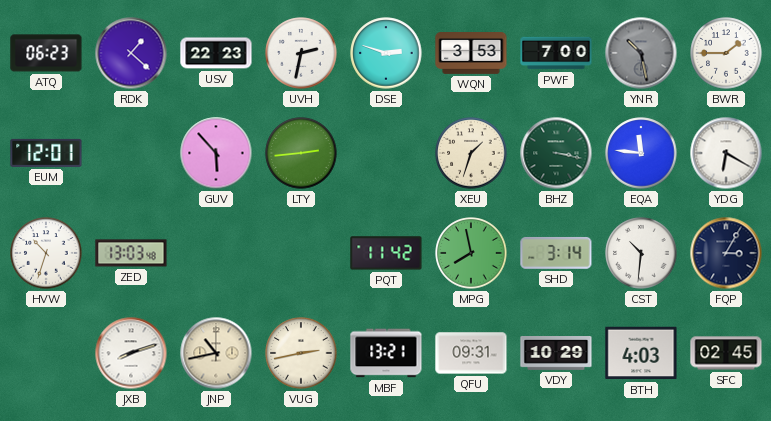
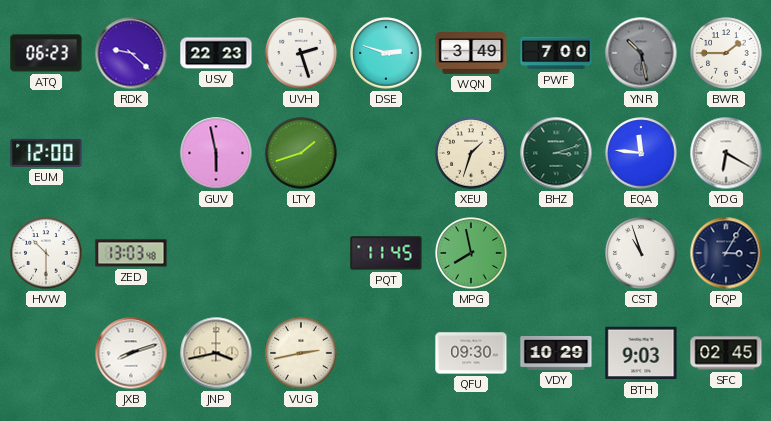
RDK: 1:22 -> 9:22
UVH: 2:32 -> 2:27
WQN: 3:53 -> 3:49
EUM: 12:01 -> 12:00
GUV: 5:53 -> 5:58
LTY: 2:44 -> 1:42
BHZ: 3:17 -> 3:12
HVW: 10:33 -> 10:30
PQT: 11:42 -> 11:45
SHD: 3:14 -> none
CST: 10:31 -> 10:57
JNP: 10:43 -> 3:43
MBF: 13:21 -> none
QFU: 09:31 -> 09:30
BTH: 4:03 -> 9:03
